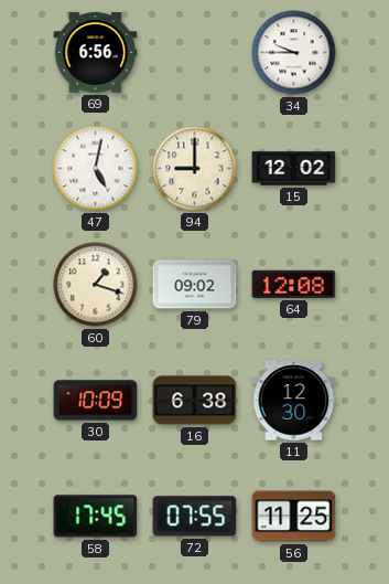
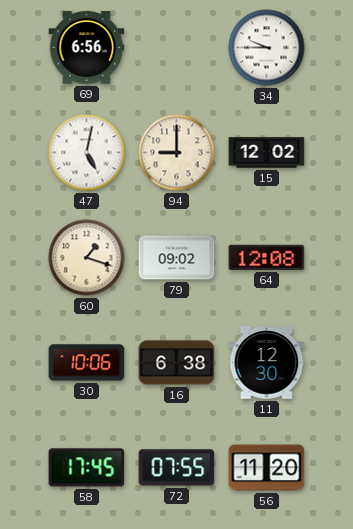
30: 10:09 -> 10:06
56: 11:25 -> 11:20
